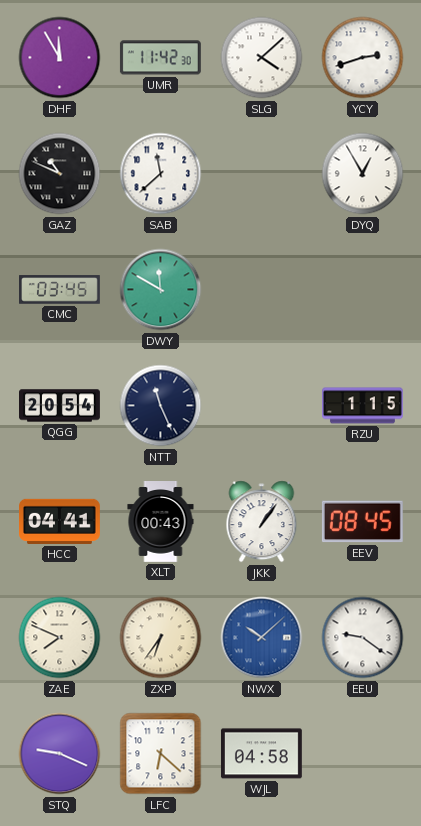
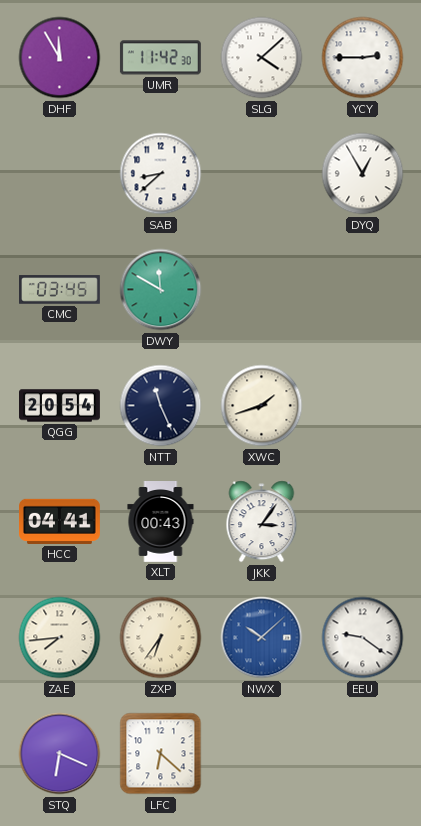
YCY: 2:42 -> 2:45
GAZ: 10:49 -> none
SAB: 11:38 -> 8:38
XWC: none -> 1:42
RZU: 1:15 -> none
JKK: 1:06 -> 3:06
EEV: 08:45 -> none
ZAE: 7:49 -> 7:44
STQ: 9:19 -> 6:19
WJL: 04:58 -> none
